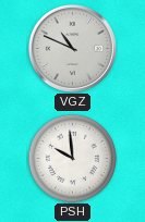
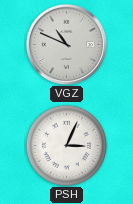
PSH: 9:59 -> 3:04
